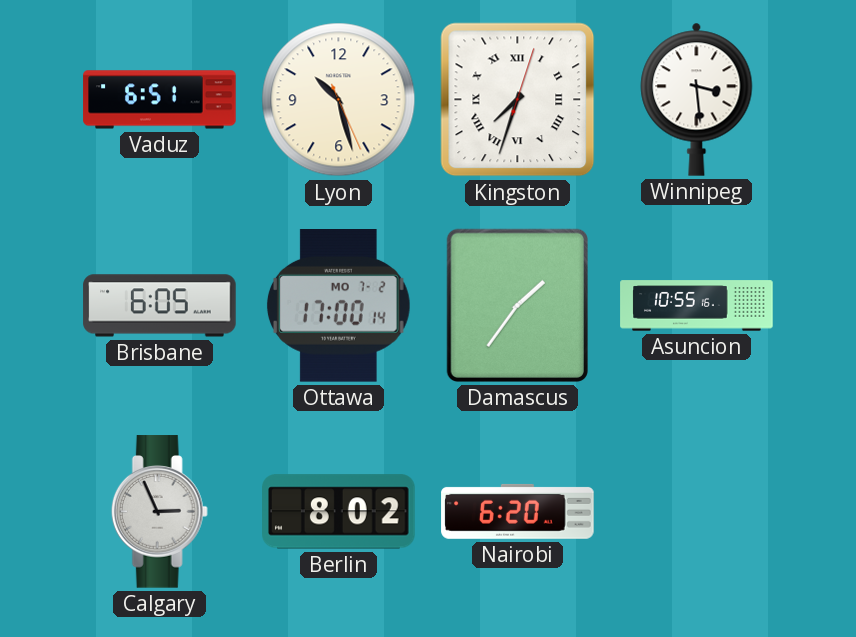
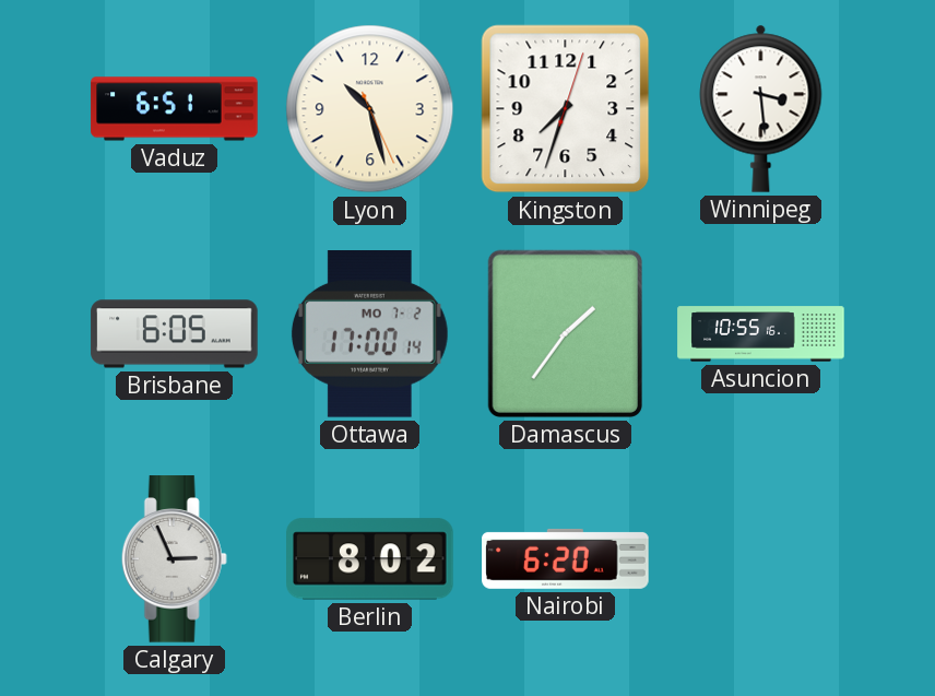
Kingston numerals: Roman -> Arabic
